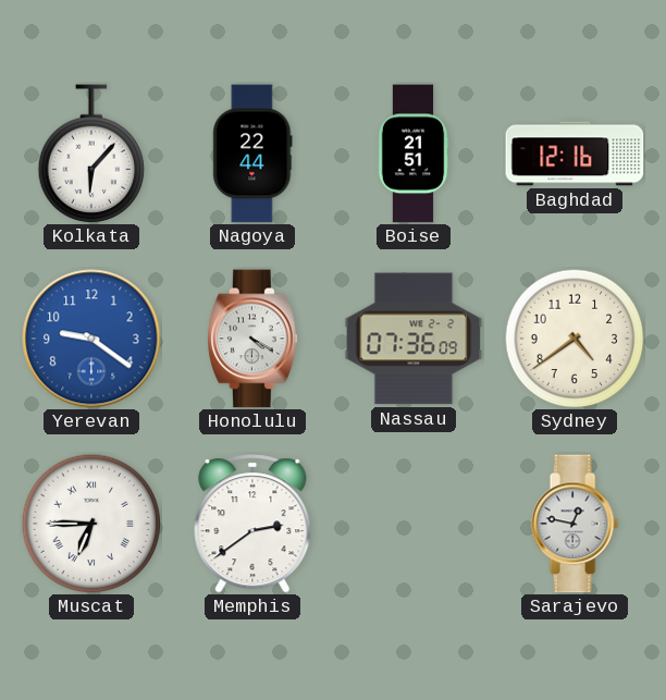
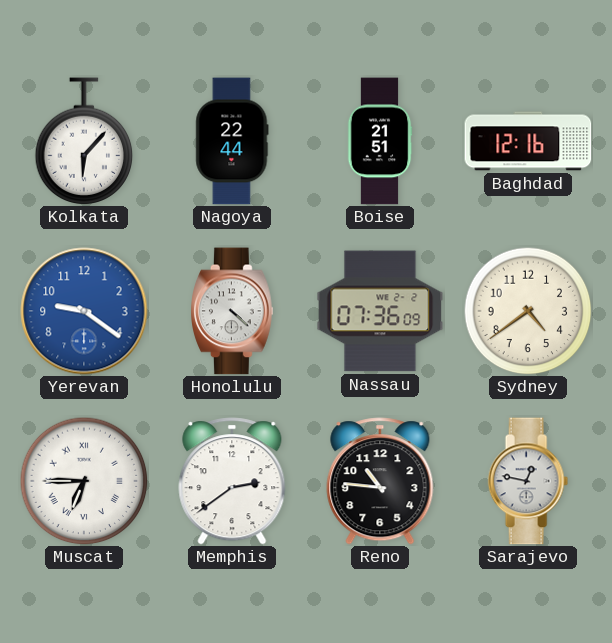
Honolulu: 4:20 -> 4:22
Reno: none -> 10:46
